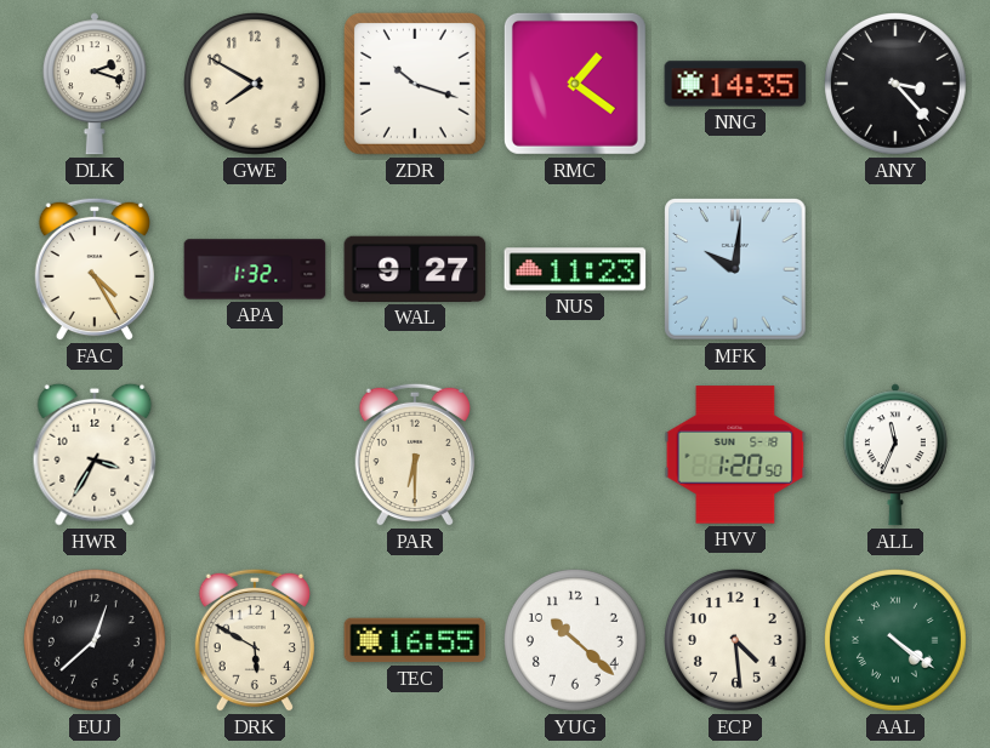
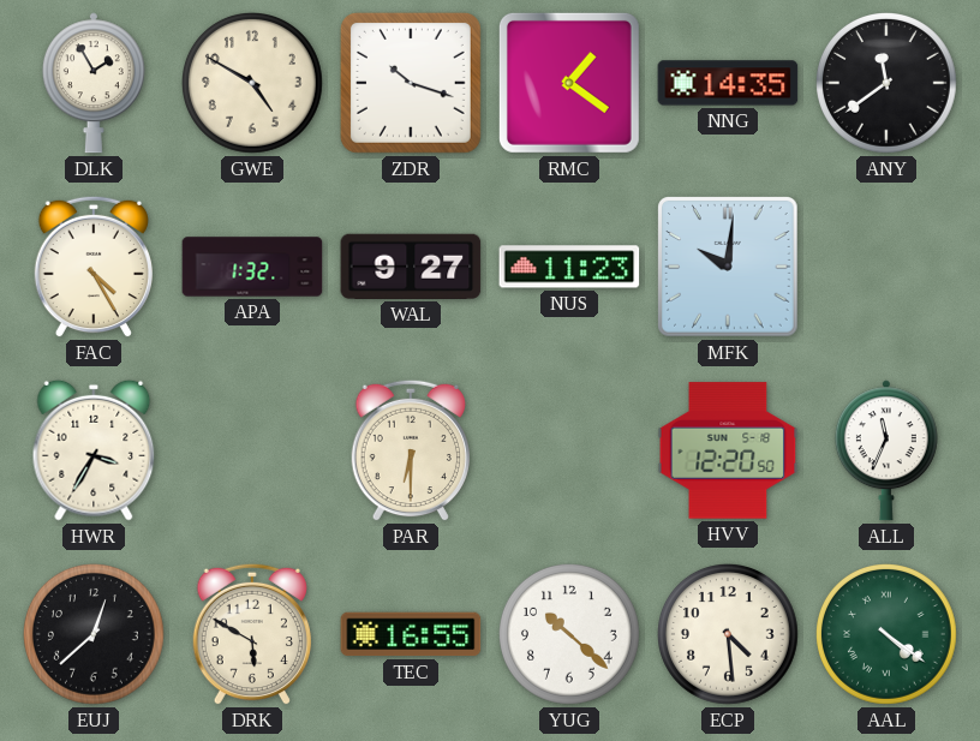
DLK: 2:18 -> 1:55
GWE: 7:50 -> 4:50
ANY: 3:23 -> 11:39
HVV: 1:20 -> 12:20
